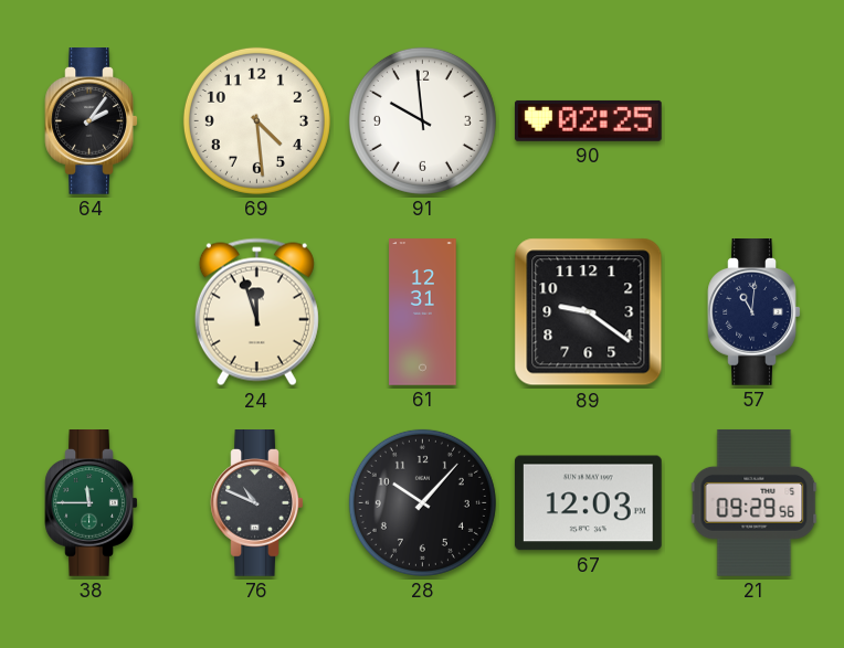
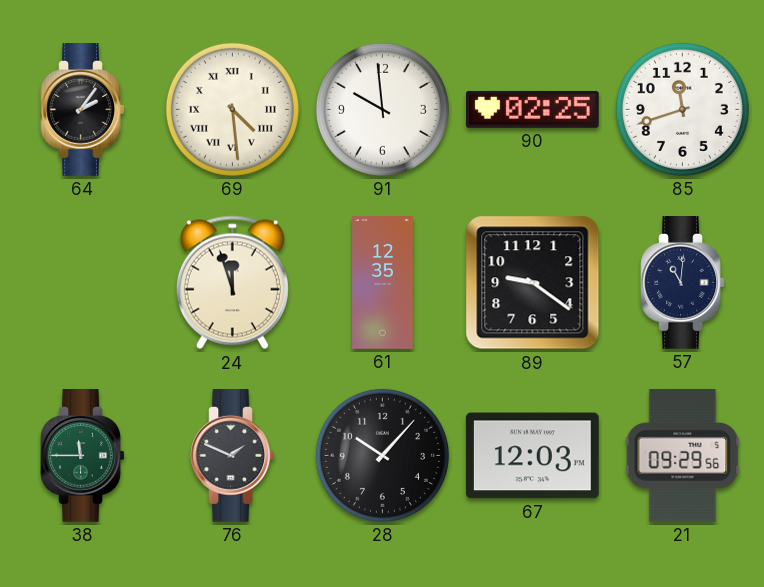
69 numerals: Arabic -> Roman
85: none -> 11:42
61: 12:31 -> 12:35
76: 10:49 -> 1:49
